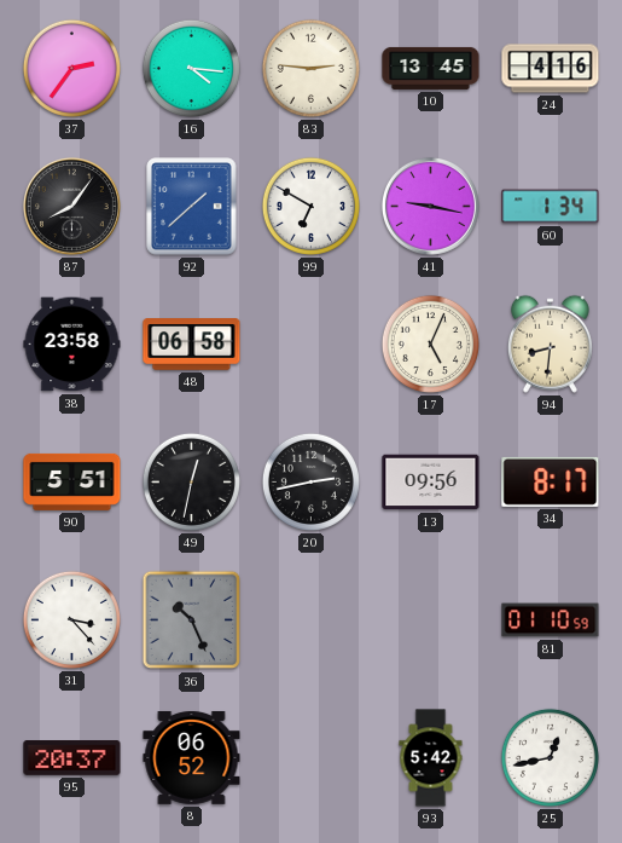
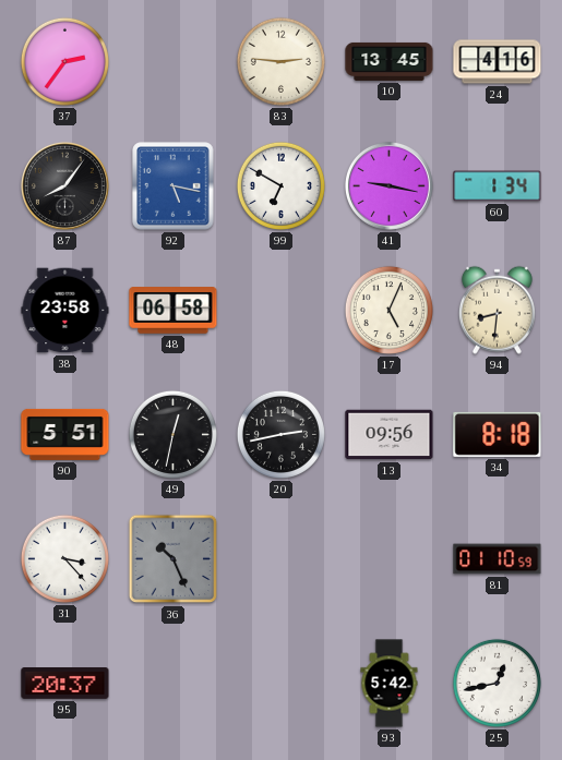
16: 4:16 -> none
92: 1:38 -> 5:17
34: 8:17 -> 8:18
8: 06:52 -> none
